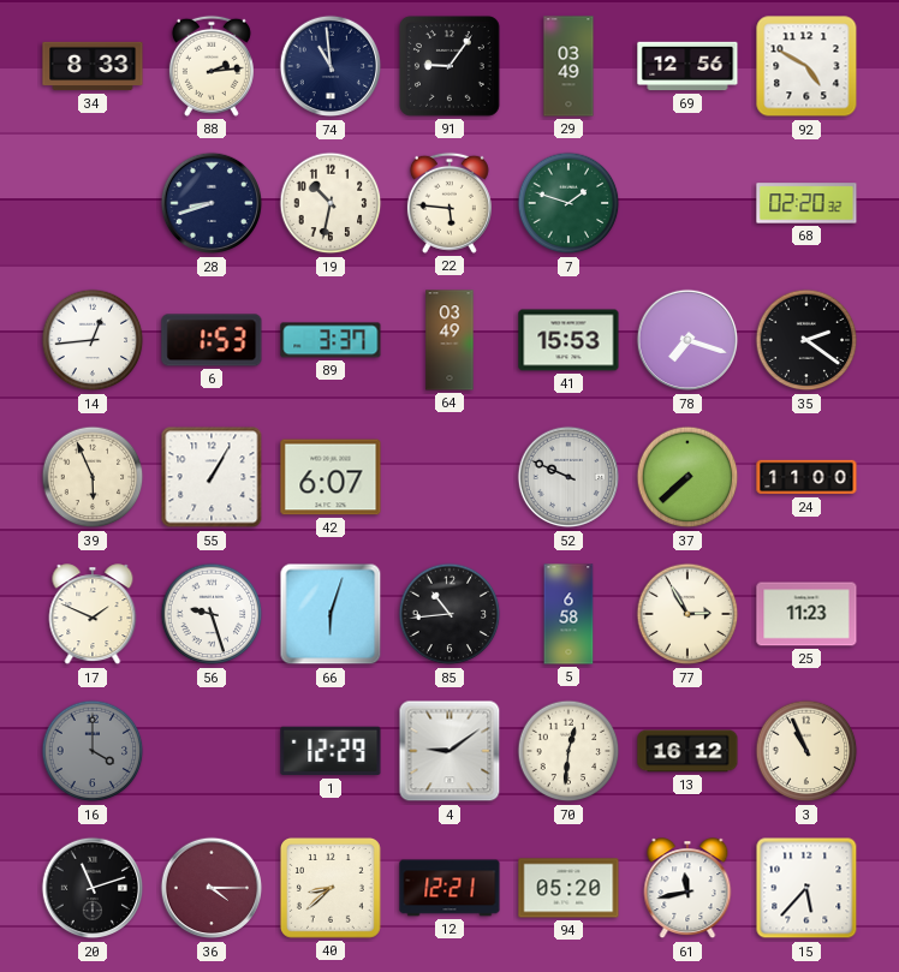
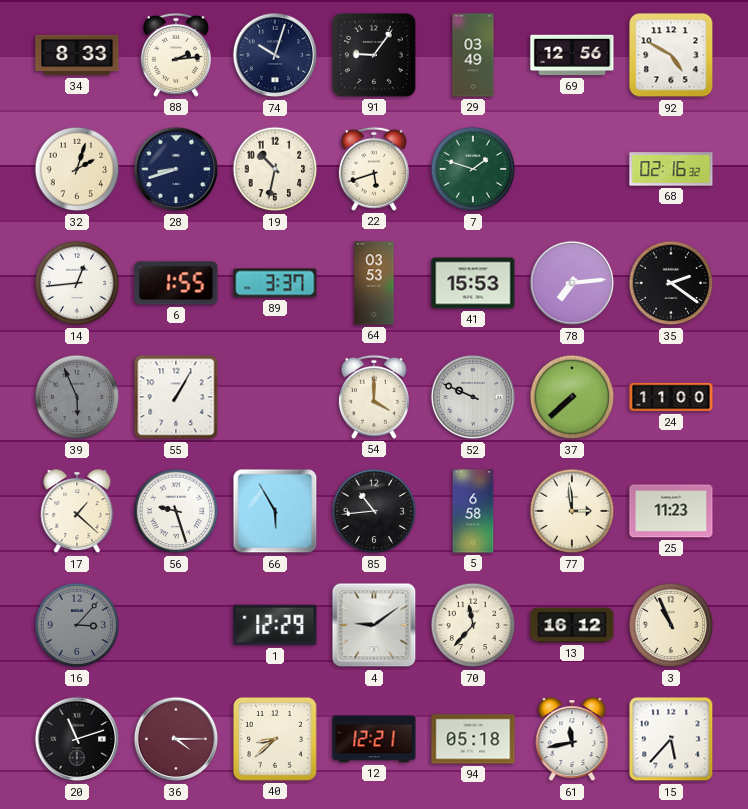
74: 10:59 -> 10:03
32: none -> 2:03
22: 5:46 -> 5:42
68: 02:20 -> 02:16
6: 1:53 -> 1:55
64: 03:49 -> 03:53
78: 7:18 -> 7:14
39 dial: cream -> grey
42: 6:07 -> none
54: none -> 4:00
17: 1:49 -> 1:22
66: 6:03 -> 5:55
77: 2:55 -> 2:59
16: 4:00 -> 3:07
70: 12:31 -> 11:37
94: 05:20 -> 05:18
